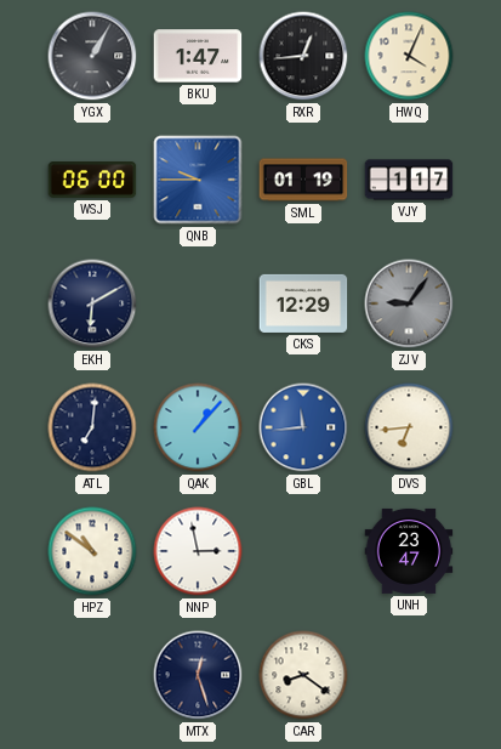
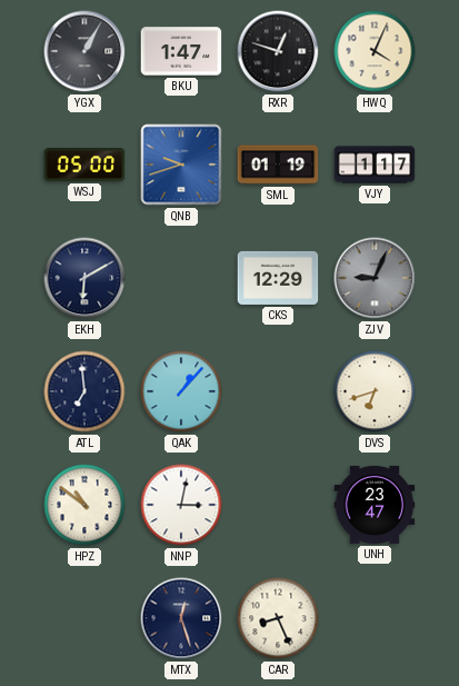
RXR: 12:44 -> 12:48
WSJ: 06:00 -> 05:00
QNB: 9:45 -> 9:42
ZJV: 9:06 -> 9:04
ATL: 7:01 -> 6:59
GBL: 11:44 -> none
DVS: 6:44 -> 6:42
NNP: 2:58 -> 3:02
CAR: 8:21 -> 8:26
